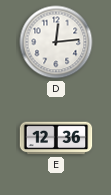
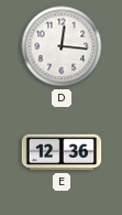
D: 12:14 -> 12:16
